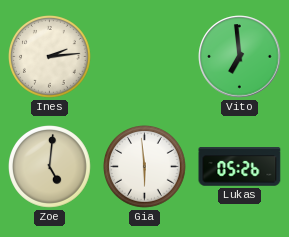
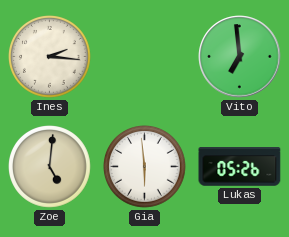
Ines: 2:14 -> 2:16
